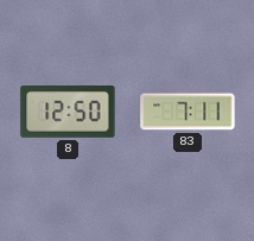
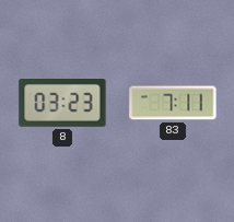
8: 12:50 -> 03:23
